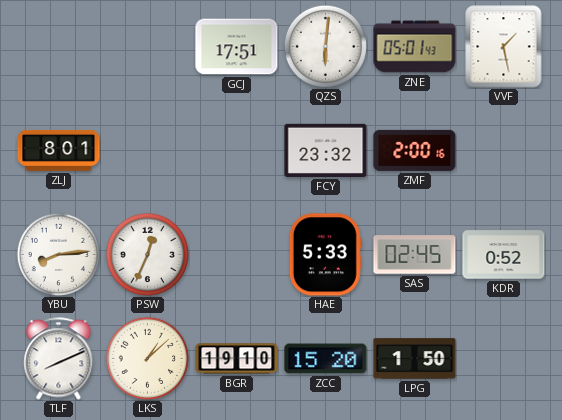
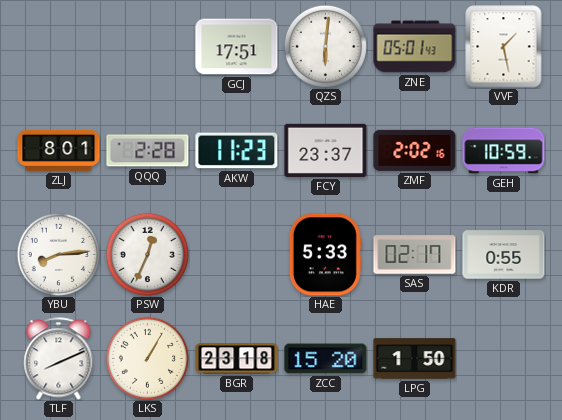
QQQ: none -> 2:28
AKW: none -> 11:23
FCY: 23:32 -> 23:37
ZMF: 2:00 -> 2:02
GEH: none -> 10:59
SAS: 02:45 -> 02:17
KDR: 0:52 -> 0:55
LKS: 1:08 -> 1:05
BGR: 19:10 -> 23:18
